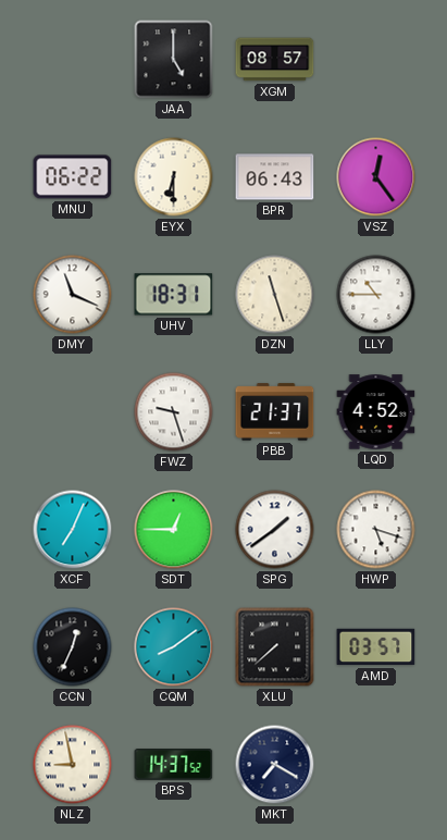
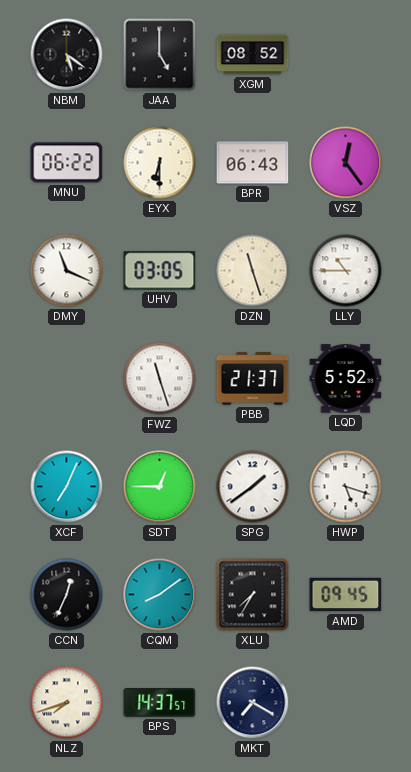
NBM: none -> 5:21
XGM: 08:57 -> 08:52
UHV: 18:31 -> 03:05
FWZ: 9:27 -> 11:27
LQD: 4:52 -> 5:52
XLU: 7:38 -> 7:35
AMD: 03:57 -> 09:45
NLZ: 8:58 -> 7:42
BPS: 14:37:52 -> 14:37:57
